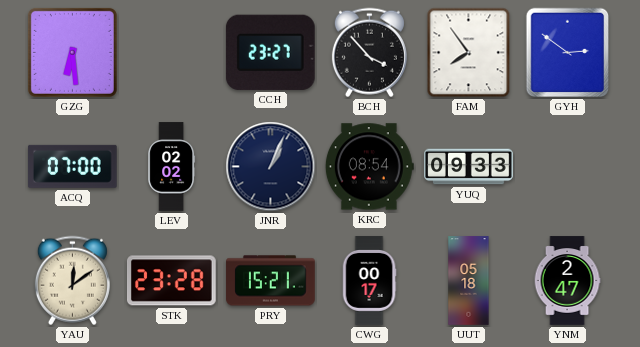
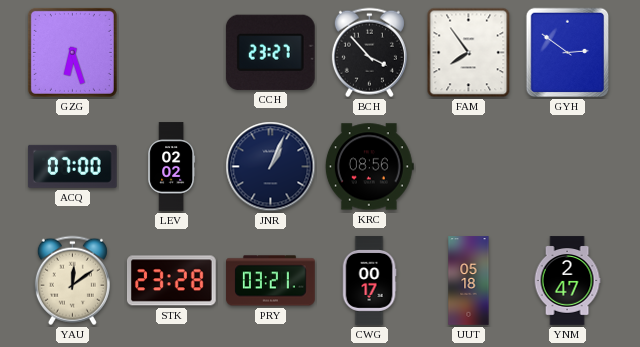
GZG: 6:29 -> 6:27
KRC: 08:54 -> 08:56
YUQ: 09:33 -> none
PRY: 15:21 -> 03:21
